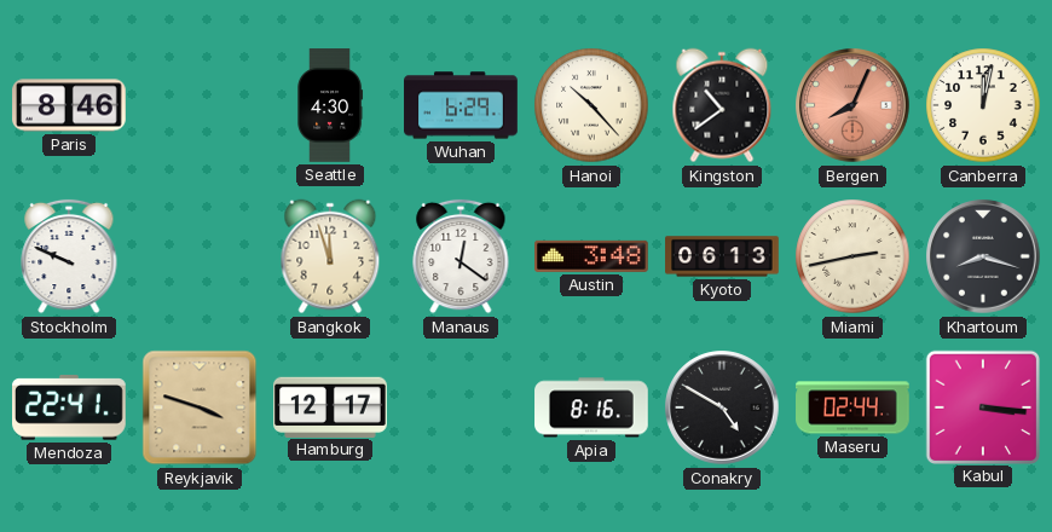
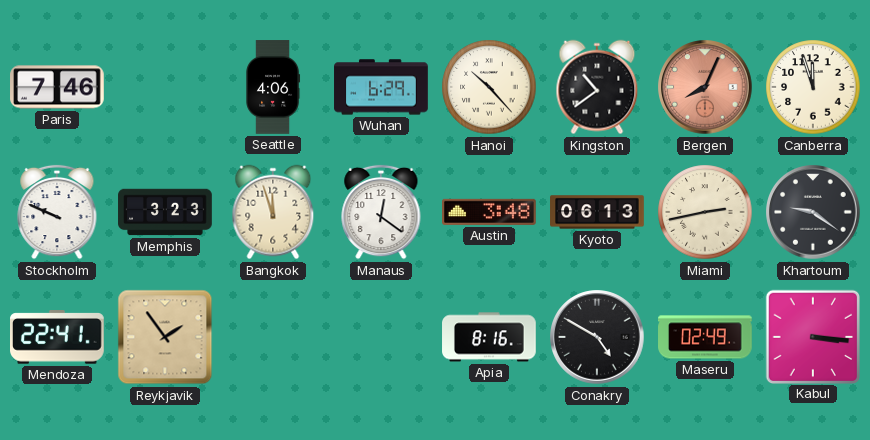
Paris: 8:46 -> 7:46
Seattle: 4:30 -> 4:06
Canberra: 12:02 -> 11:57
Memphis: none -> 3:23
Khartoum: 8:18 -> 9:21
Reykjavik: 3:48 -> 1:54
Hamburg: 12:17 -> none
Maseru: 02:44 -> 02:49
